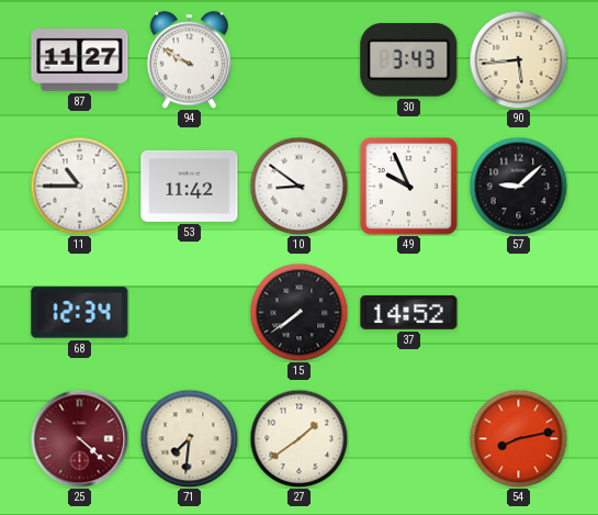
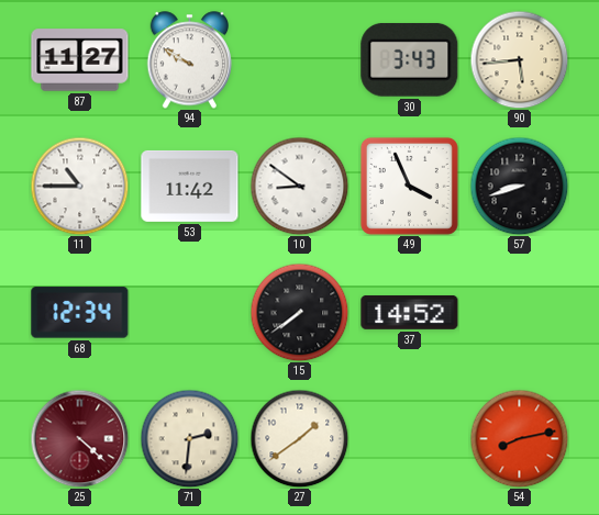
49: 9:56 -> 3:56
57: 9:08 -> 8:42
71: 7:31 -> 2:31
